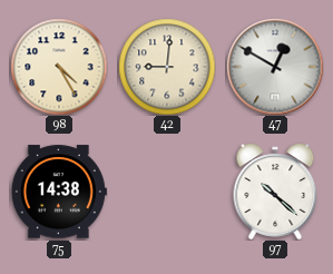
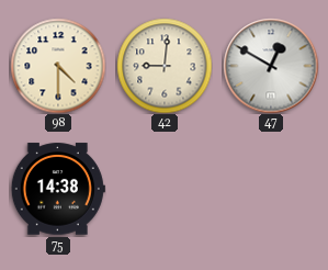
98: 4:25 -> 4:30
97: 10:22 -> none
